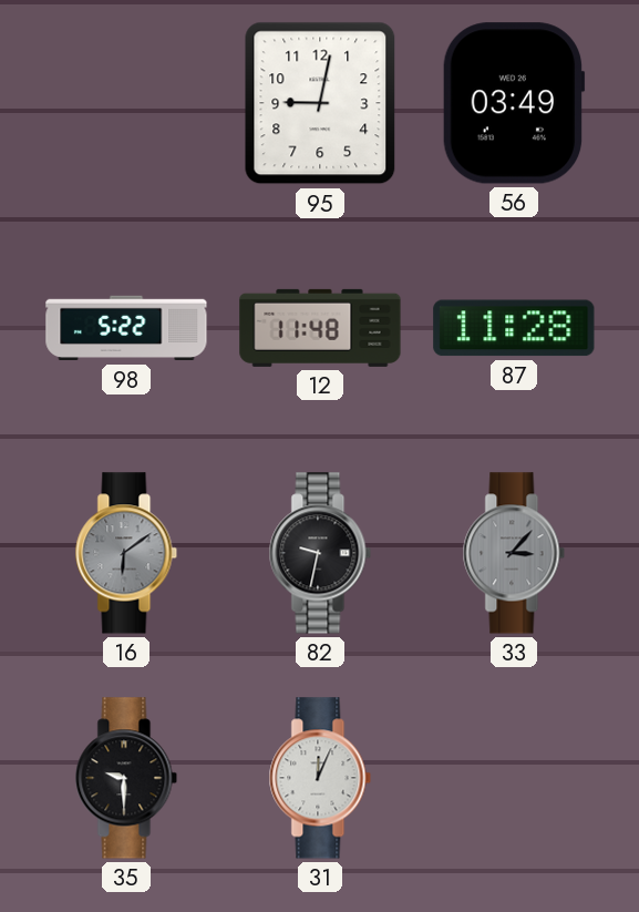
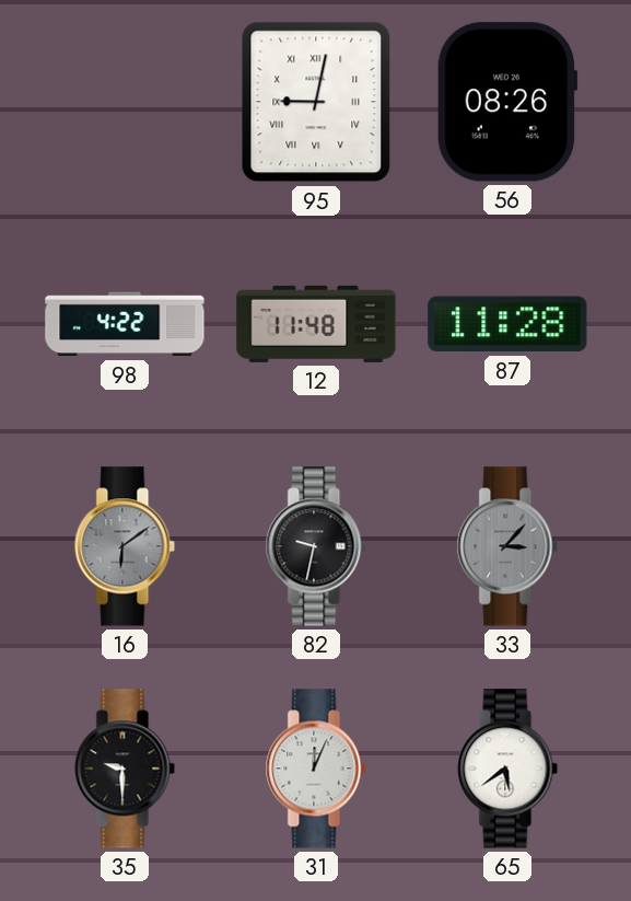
95 numerals: Arabic -> Roman
56: 03:49 -> 08:26
98: 5:22 -> 4:22
65: none -> 5:39
